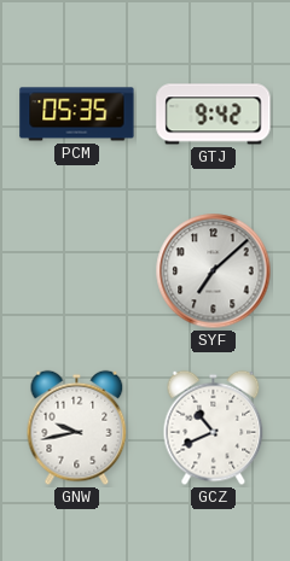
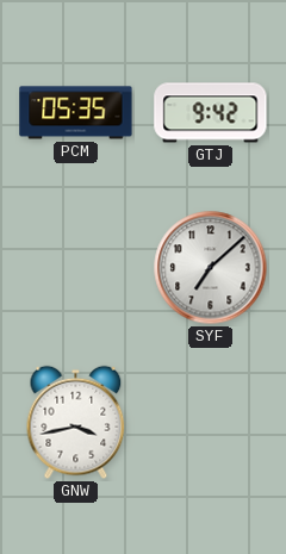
GNW: 9:43 -> 3:43
GCZ: 10:41 -> none
